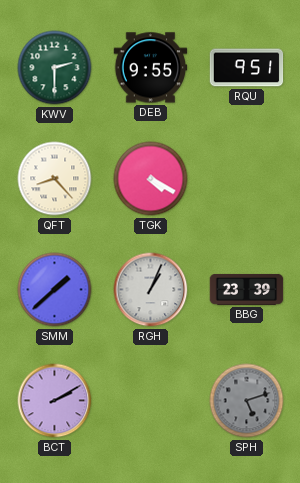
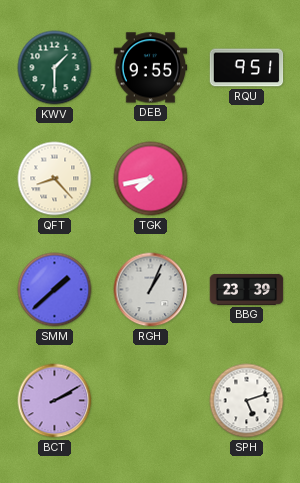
KWV: 2:30 -> 1:30
TGK: 4:20 -> 7:43
SPH dial: grey -> white
